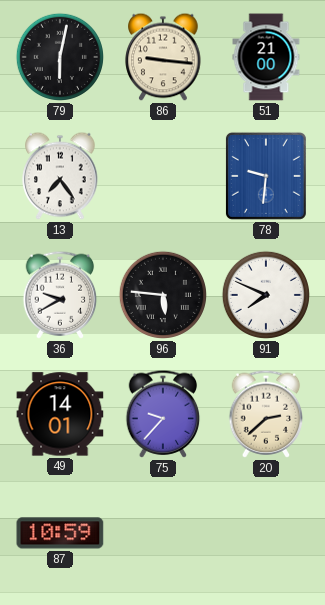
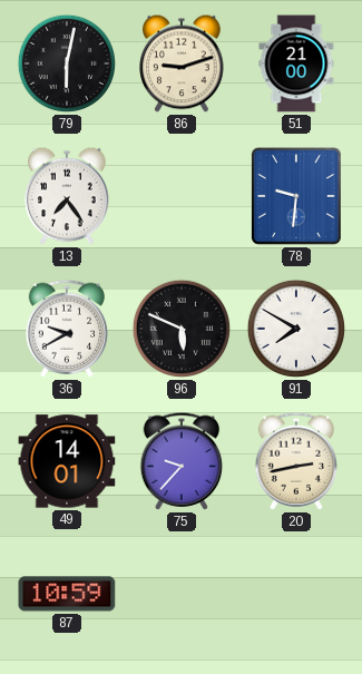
86: 9:16 -> 9:12
96: 5:46 -> 5:49
91: 7:49 -> 7:50
20: 2:38 -> 2:43
